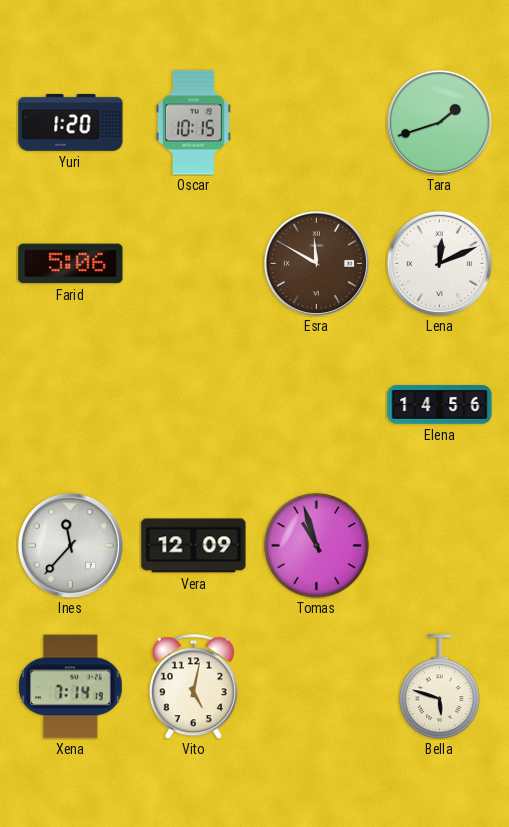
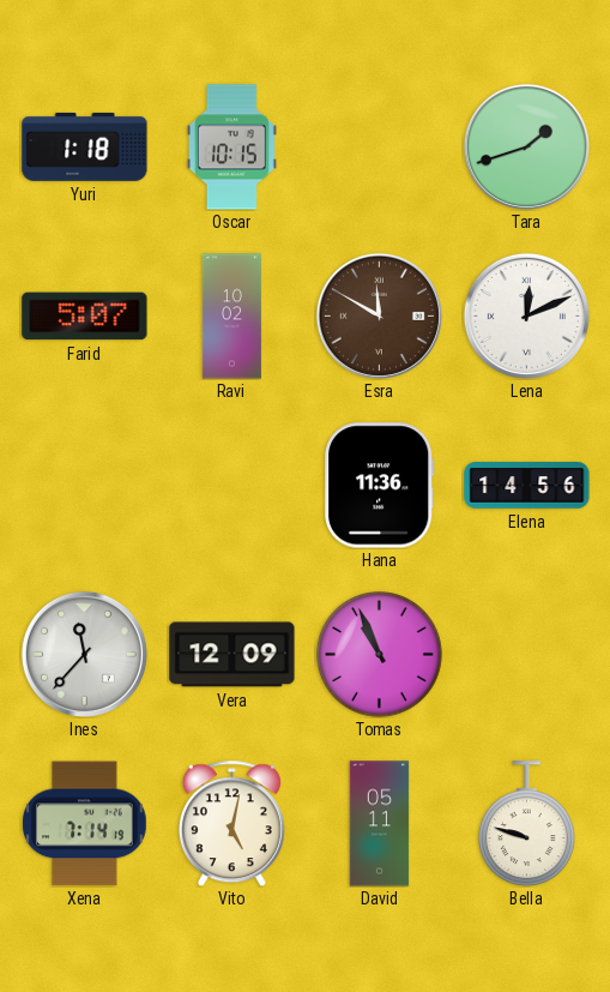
Yuri: 1:20 -> 1:18
Farid: 5:06 -> 5:07
Ravi: none -> 10:02
Hana: none -> 11:36
Tomas: 10:57 -> 10:56
David: none -> 05:11
Bella: 5:48 -> 9:48
